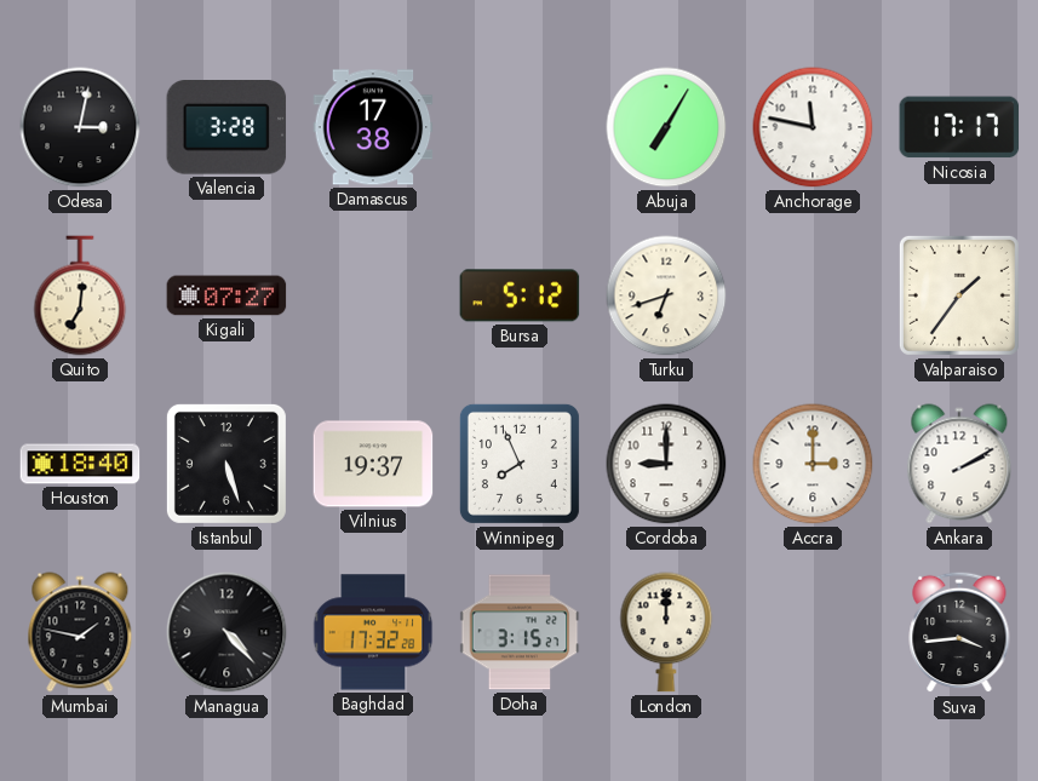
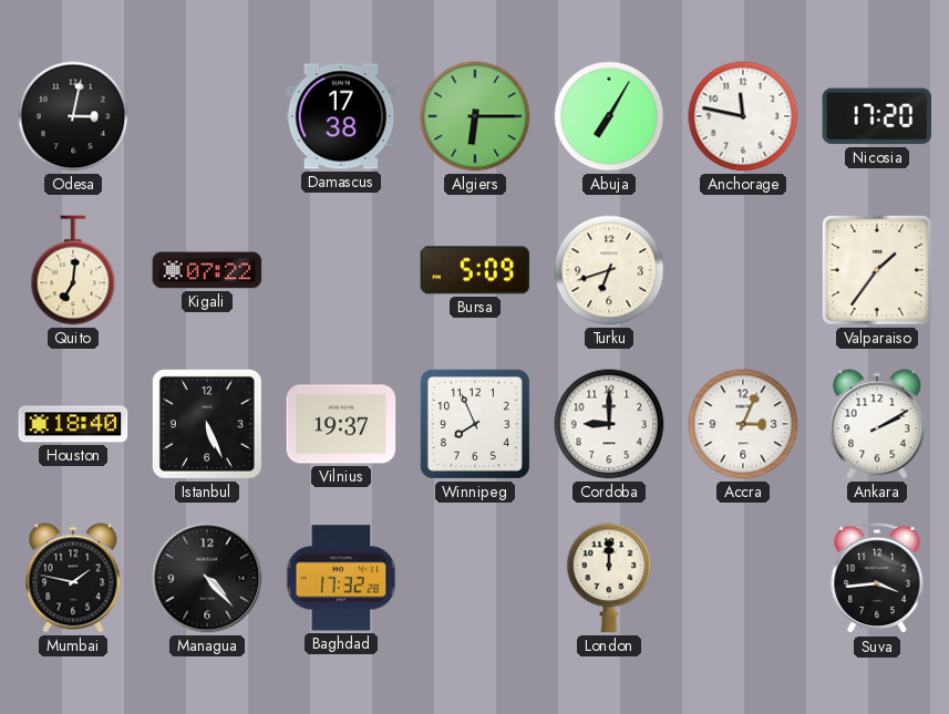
Valencia: 3:28 -> none
Algiers: none -> 6:15
Nicosia: 17:17 -> 17:20
Kigali: 07:27 -> 07:22
Bursa: 5:12 -> 5:09
Istanbul: 5:27 -> 5:26
Accra: 3:00 -> 3:04
Doha: 3:15 -> none
